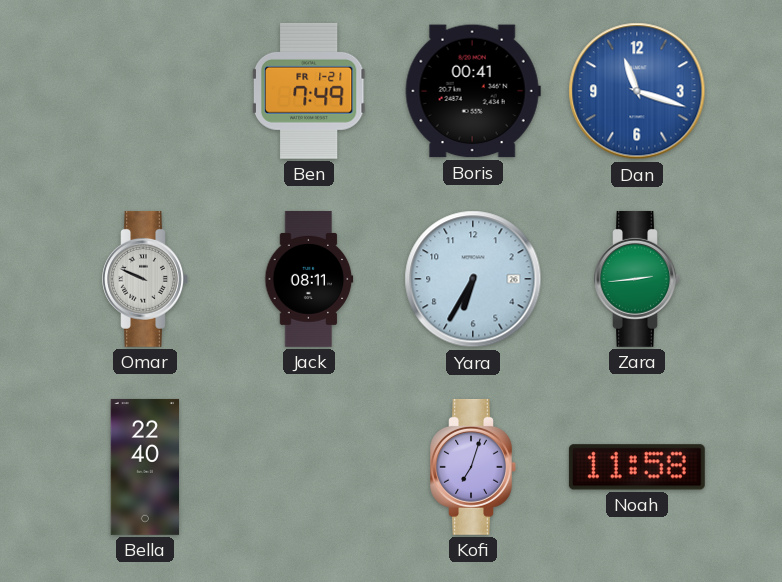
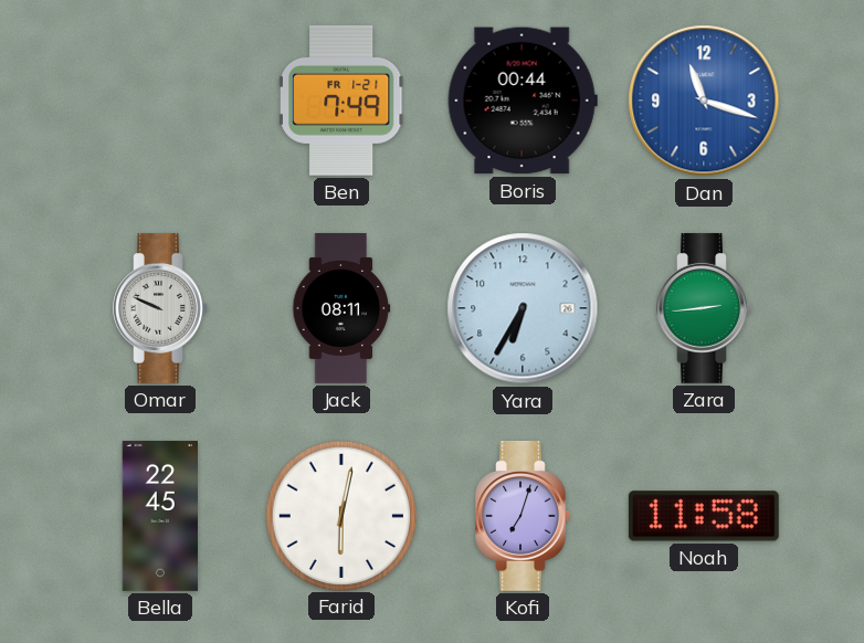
Boris: 00:41 -> 00:44
Bella: 22:40 -> 22:45
Farid: none -> 6:02
